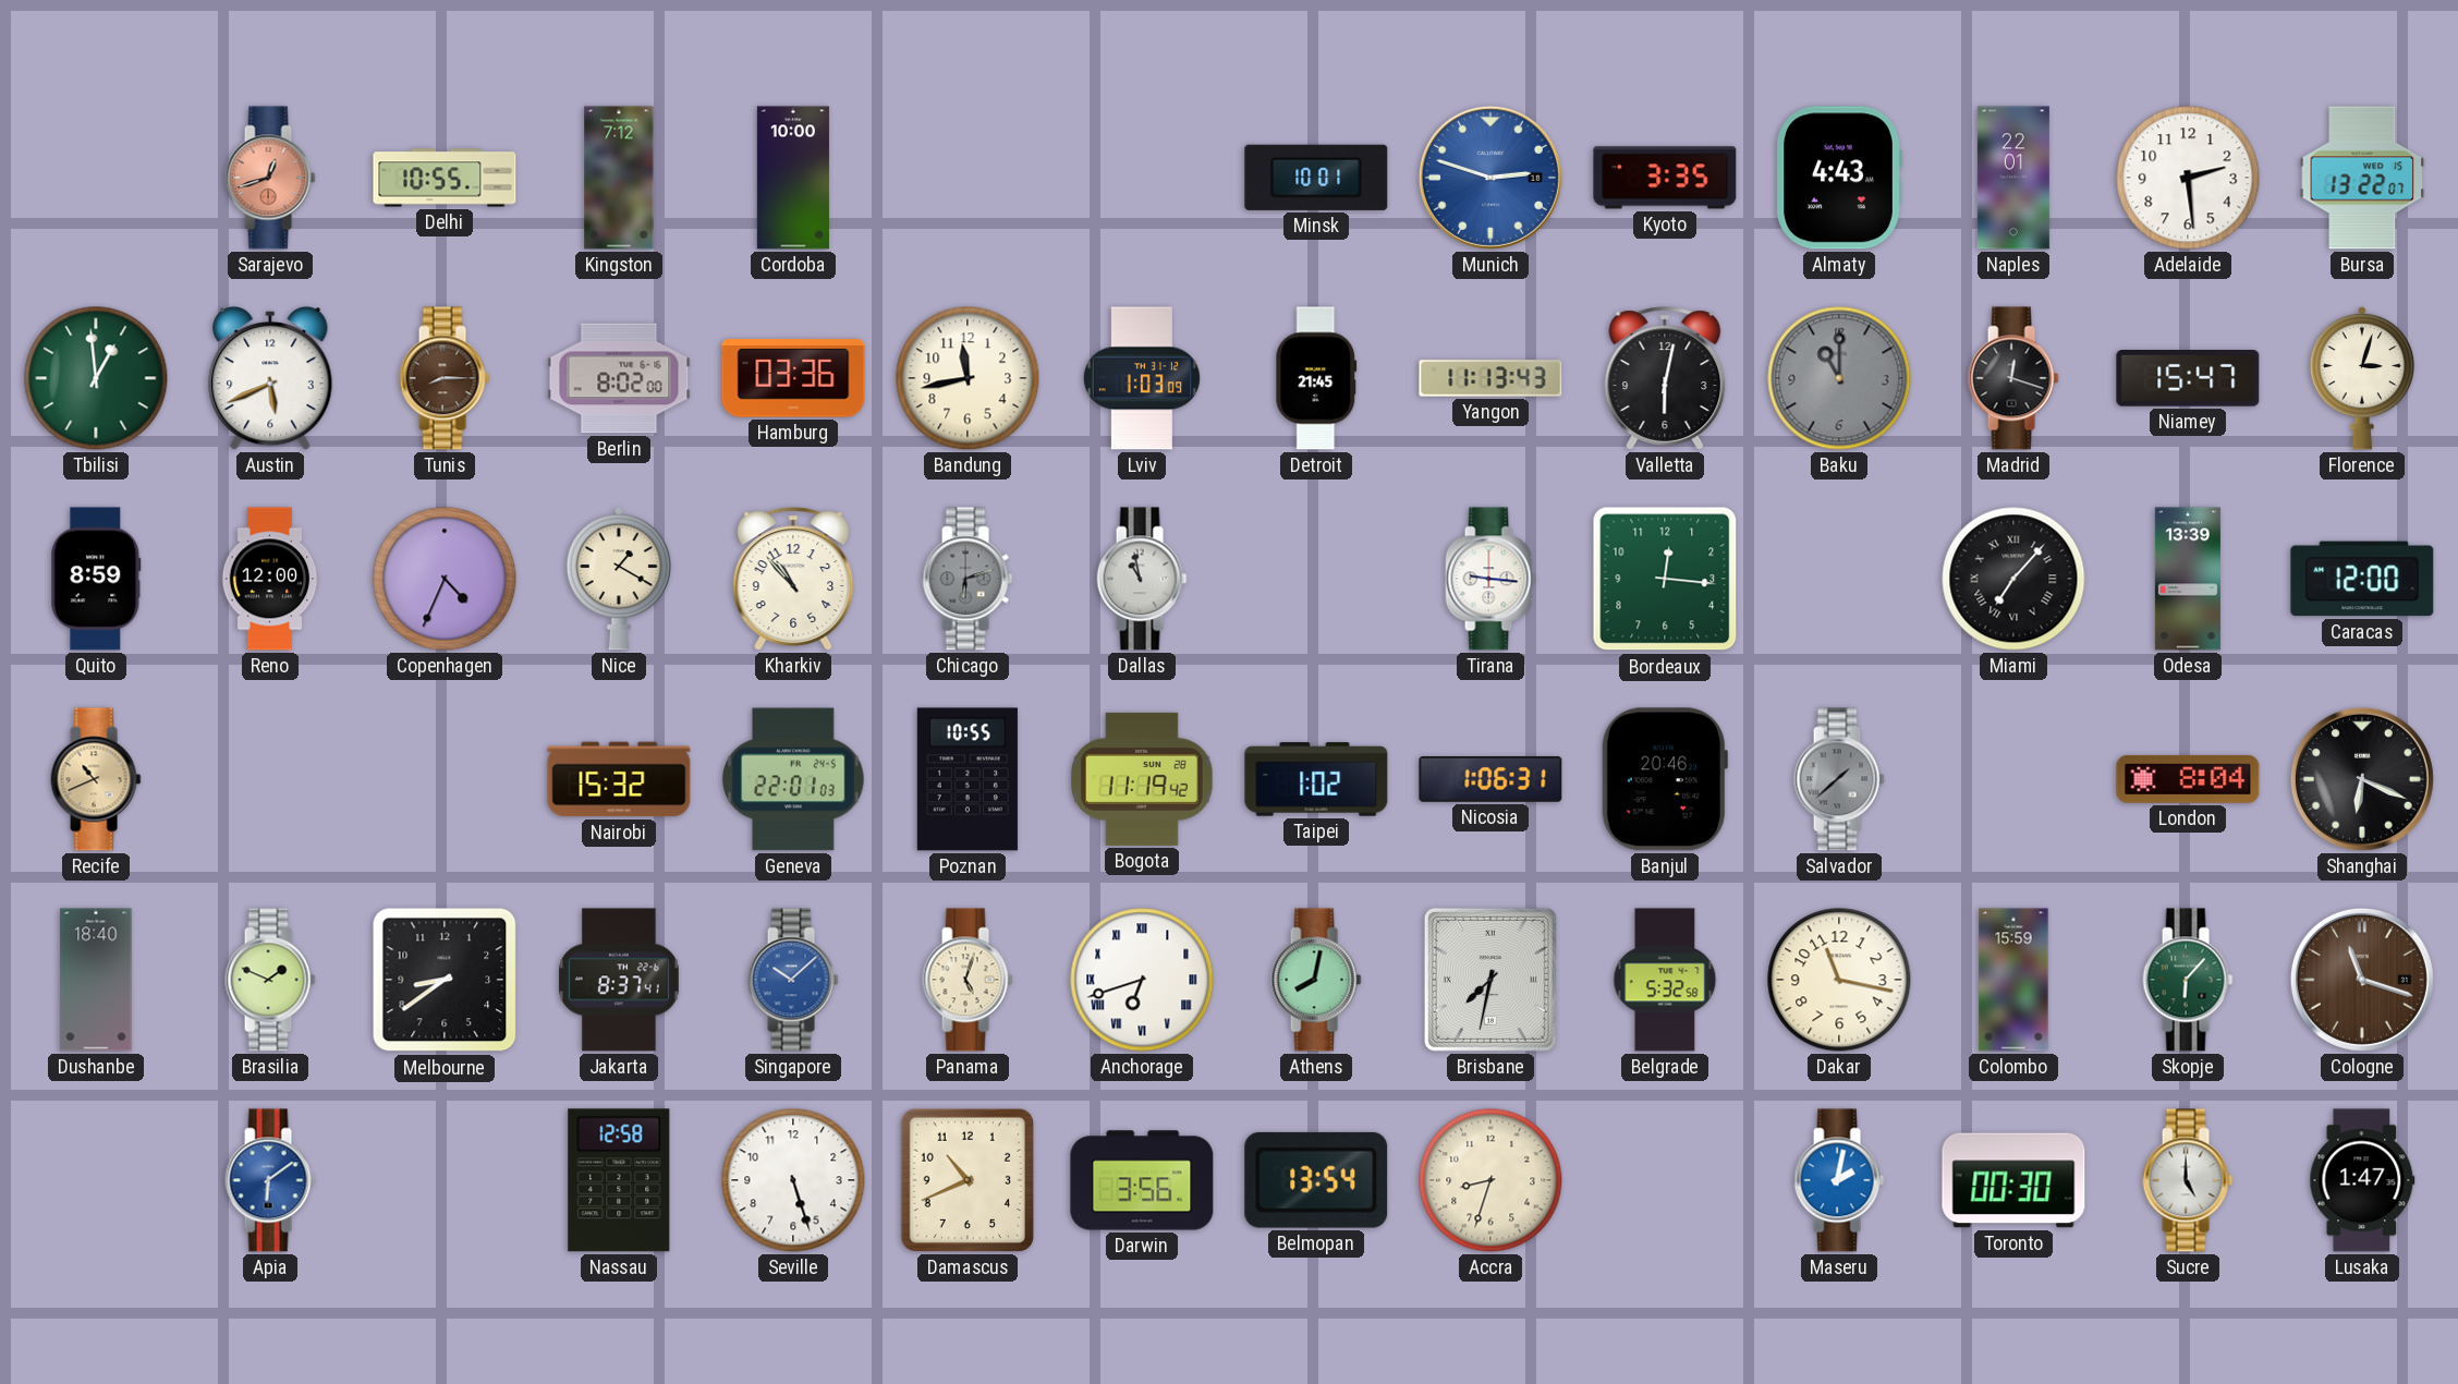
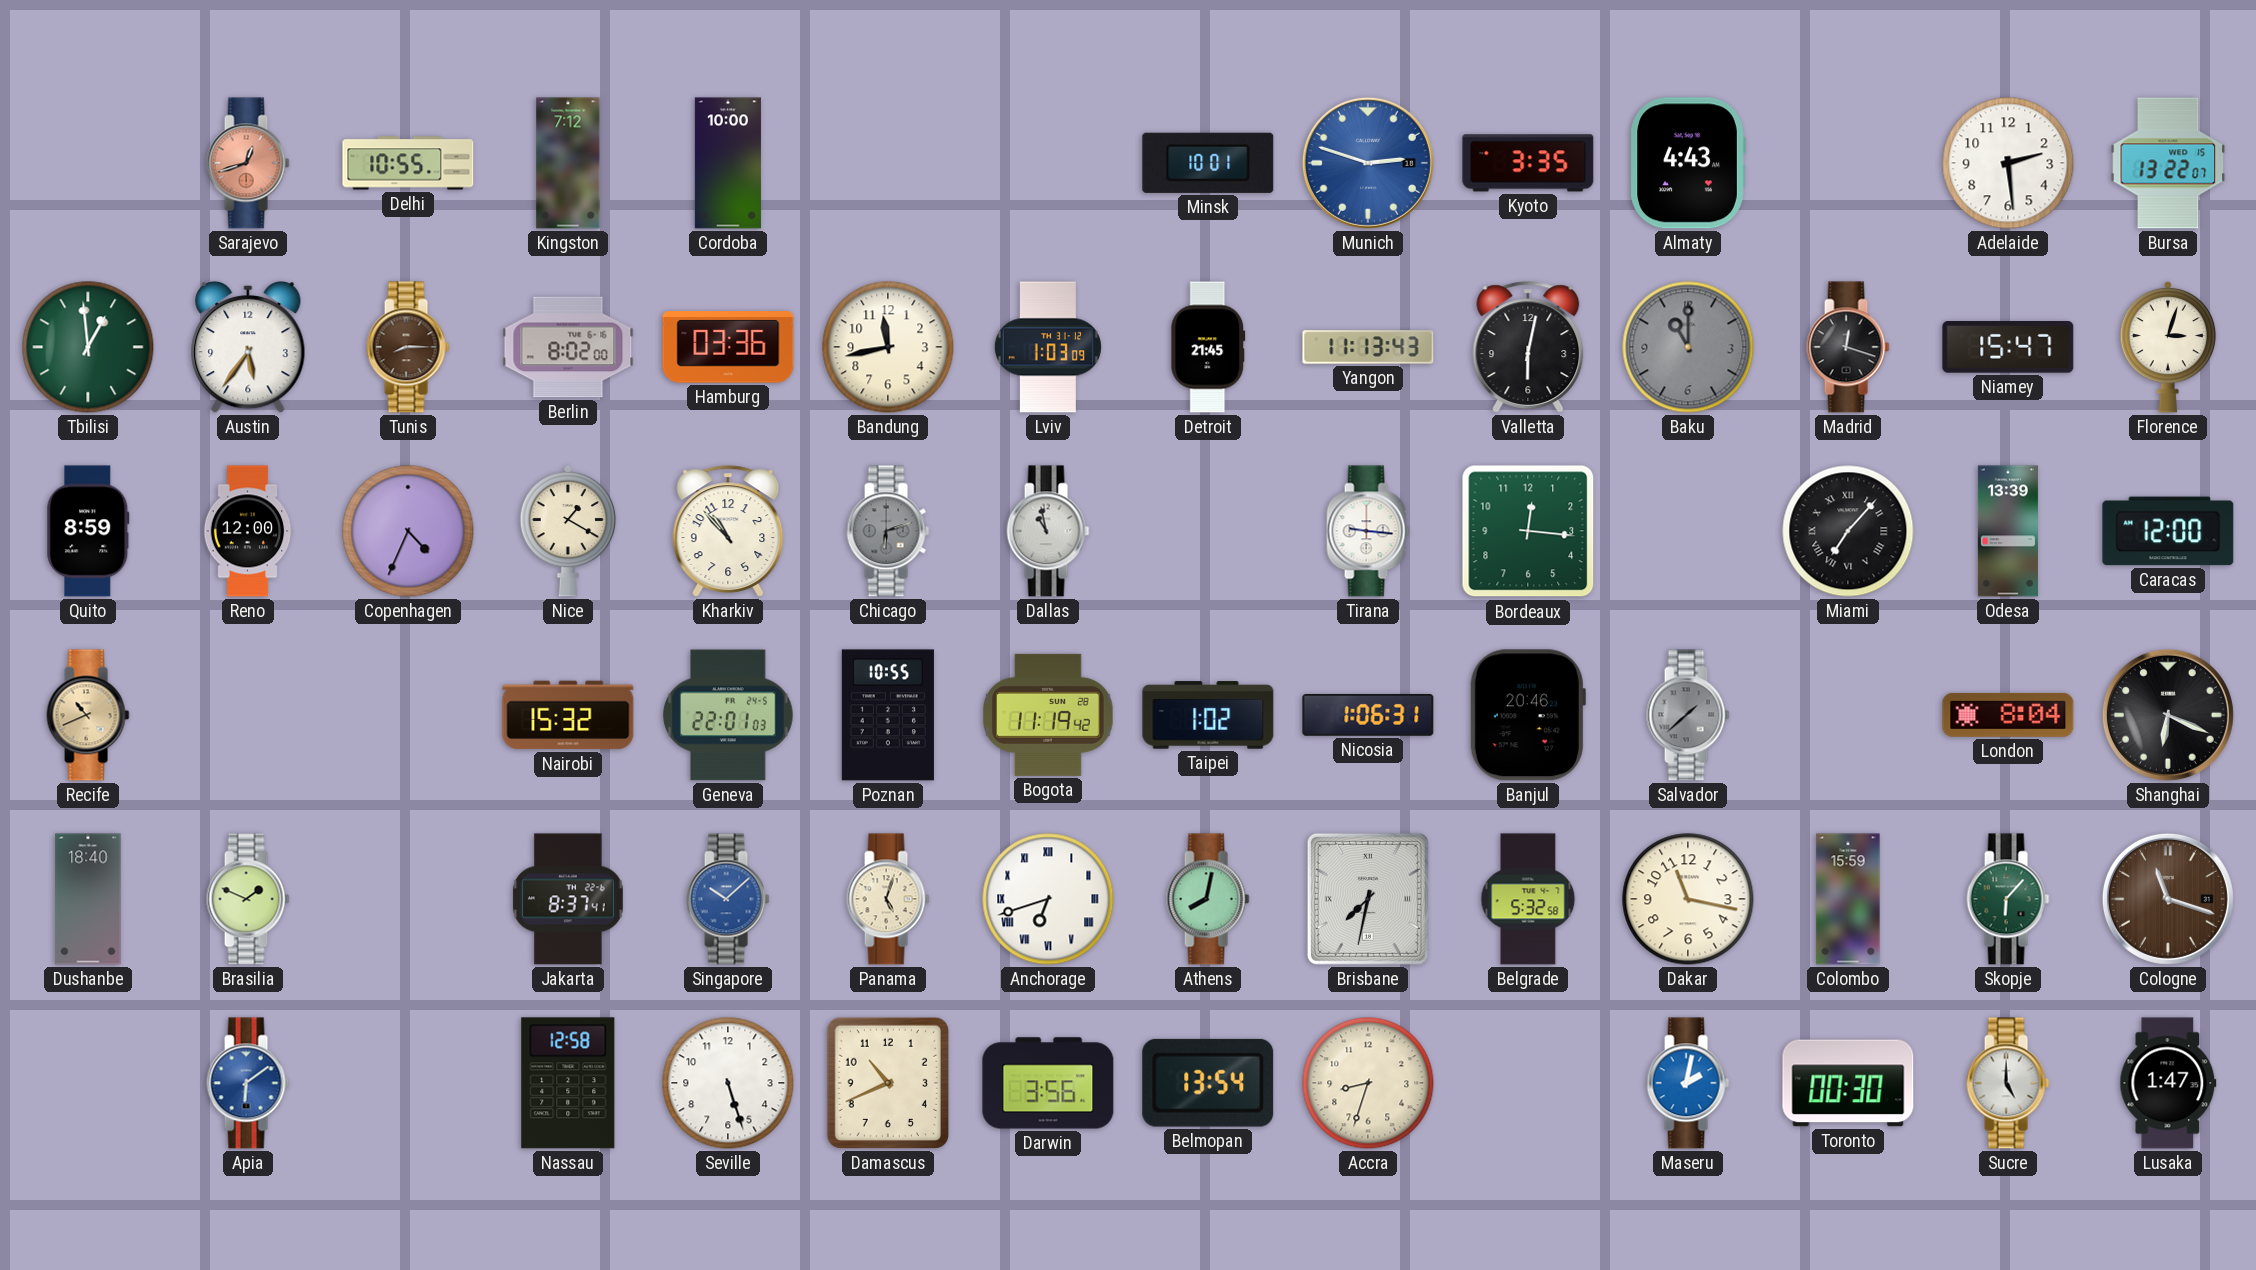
Naples: 22:01 -> none
Austin: 5:41 -> 5:36
Melbourne: 8:39 -> none
